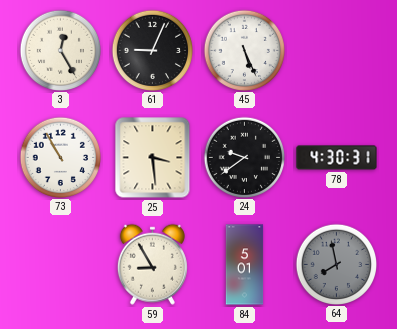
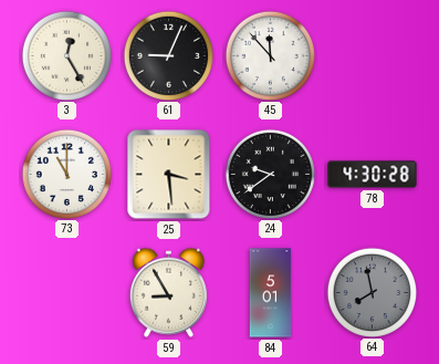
45: 5:26 -> 11:53
73: 10:55 -> 11:00
78: 4:30:31 -> 4:30:28
